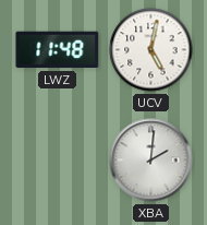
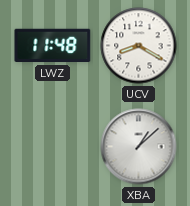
UCV: 5:02 -> 8:20
XBA: 2:01 -> 1:08
